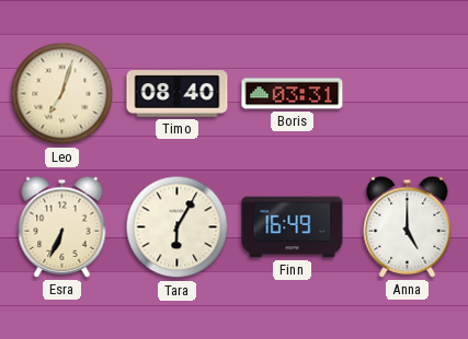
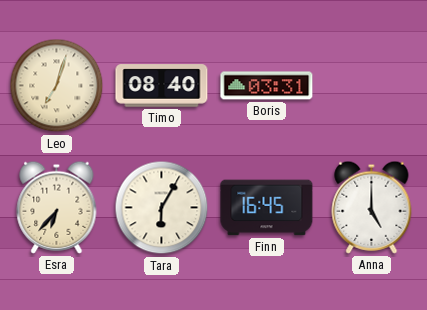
Esra: 6:34 -> 6:37
Finn: 16:49 -> 16:45
